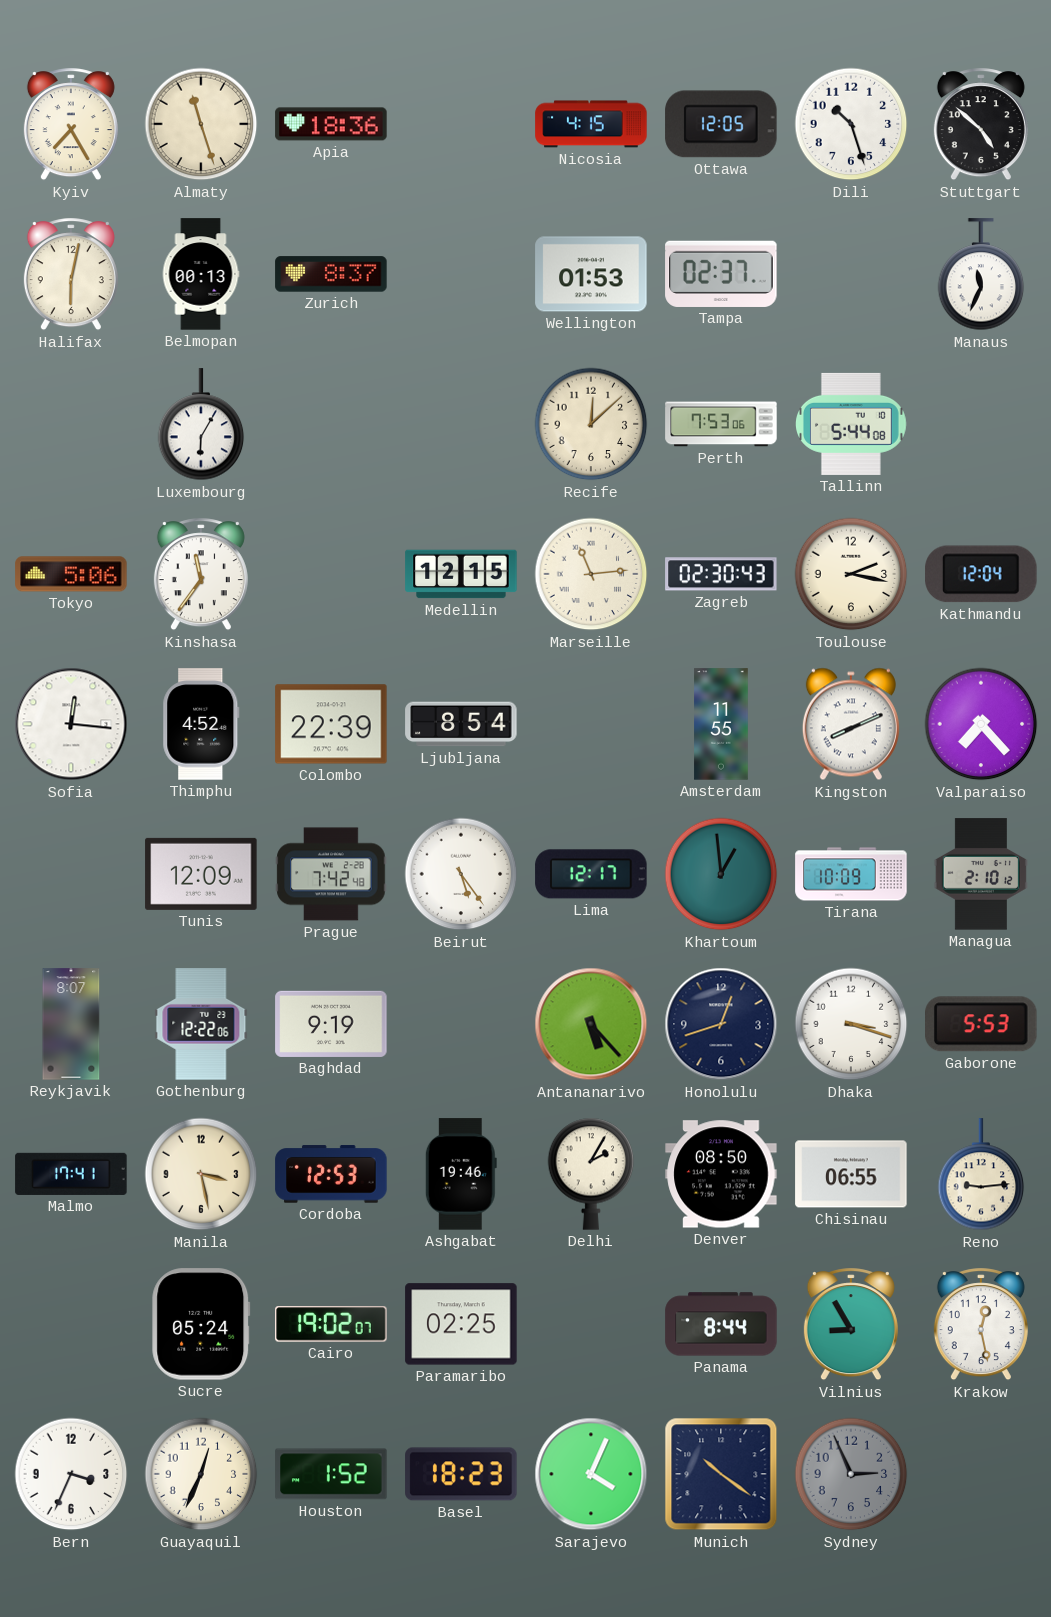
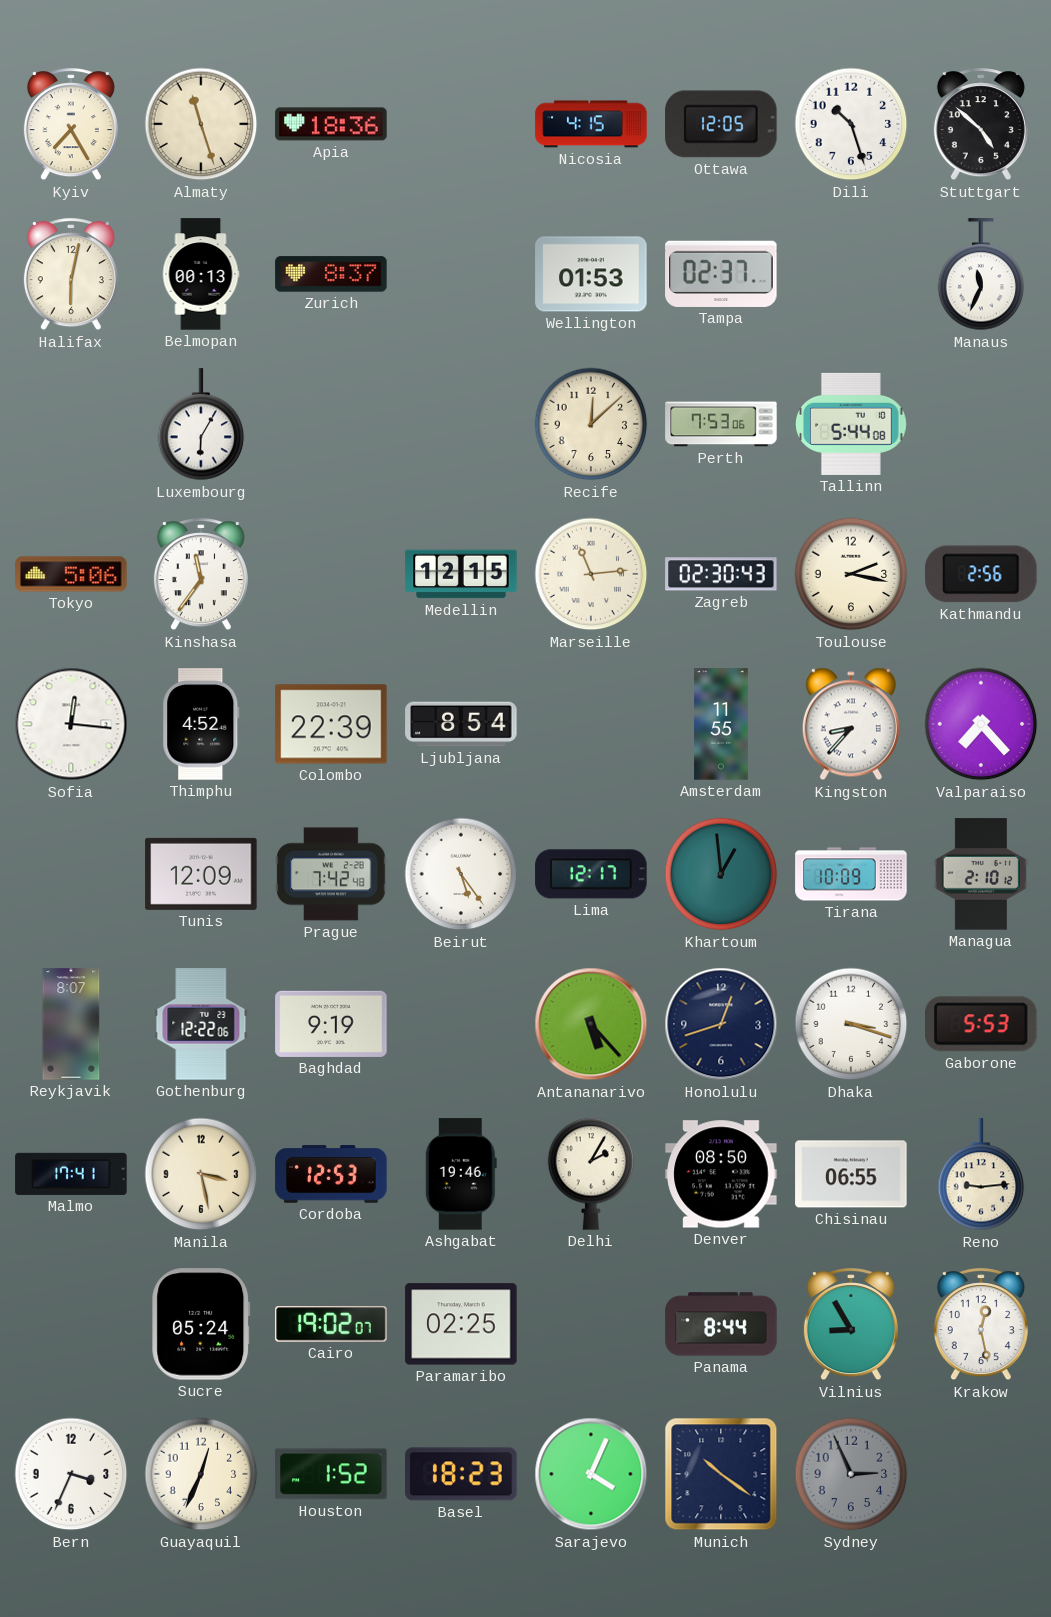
Kathmandu: 12:04 -> 2:56
Kingston: 8:11 -> 8:37
